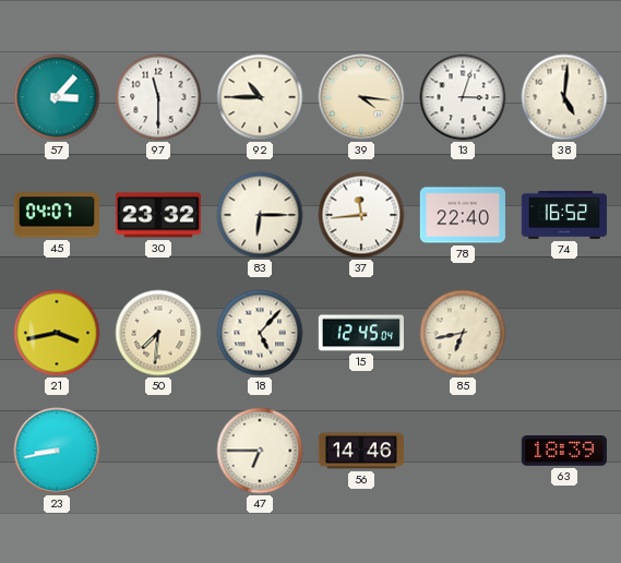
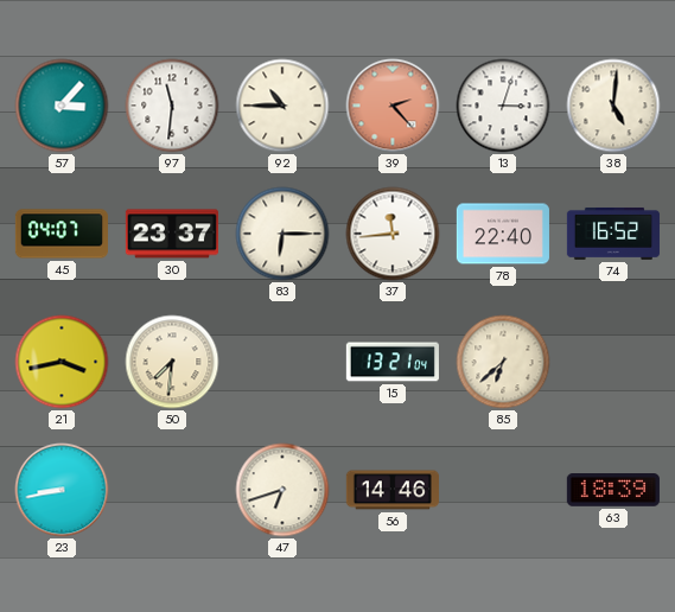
97: 11:30 -> 11:31
39: 4:16 -> 2:23
39 dial: cream -> salmon
30: 23:32 -> 23:37
18: 5:07 -> none
15: 12:45 -> 13:21
85: 6:43 -> 6:38
47: 6:45 -> 6:42
